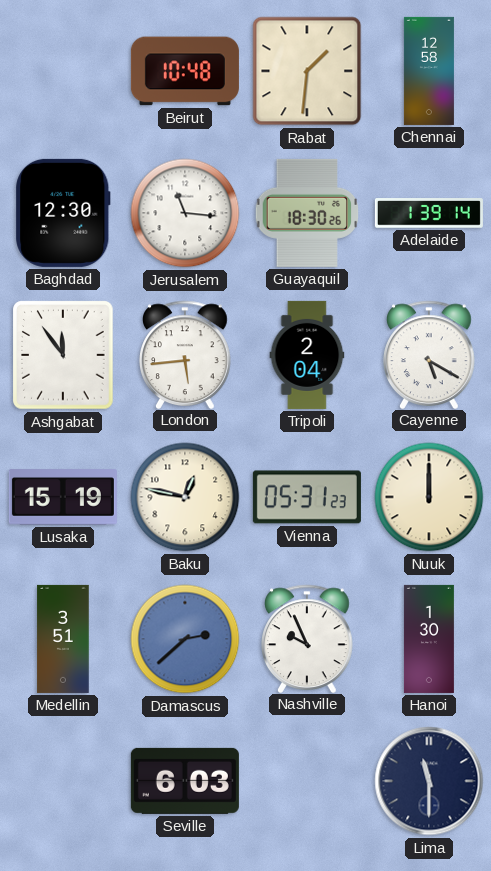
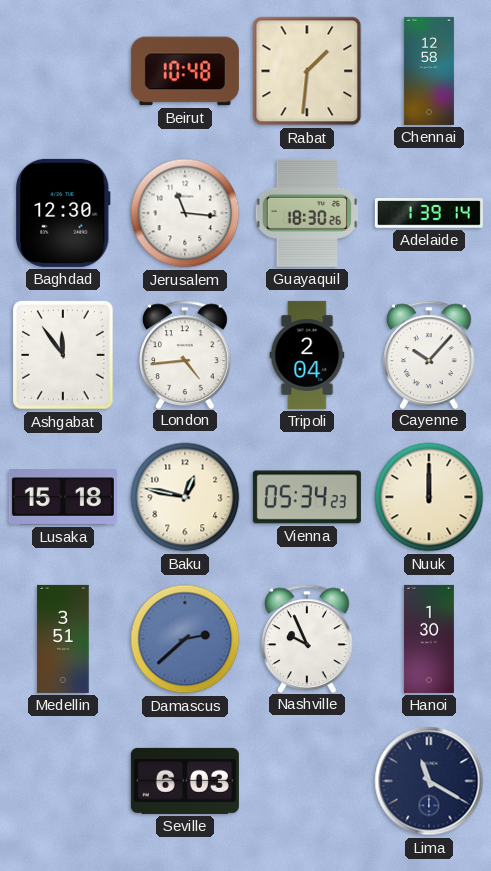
London: 5:44 -> 4:44
Cayenne: 5:20 -> 10:07
Lusaka: 15:19 -> 15:18
Vienna: 05:31 -> 05:34
Lima: 11:30 -> 11:20
